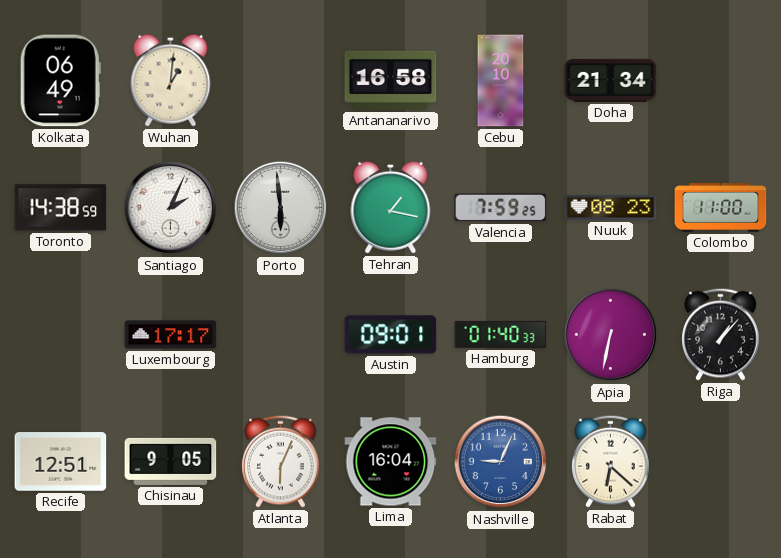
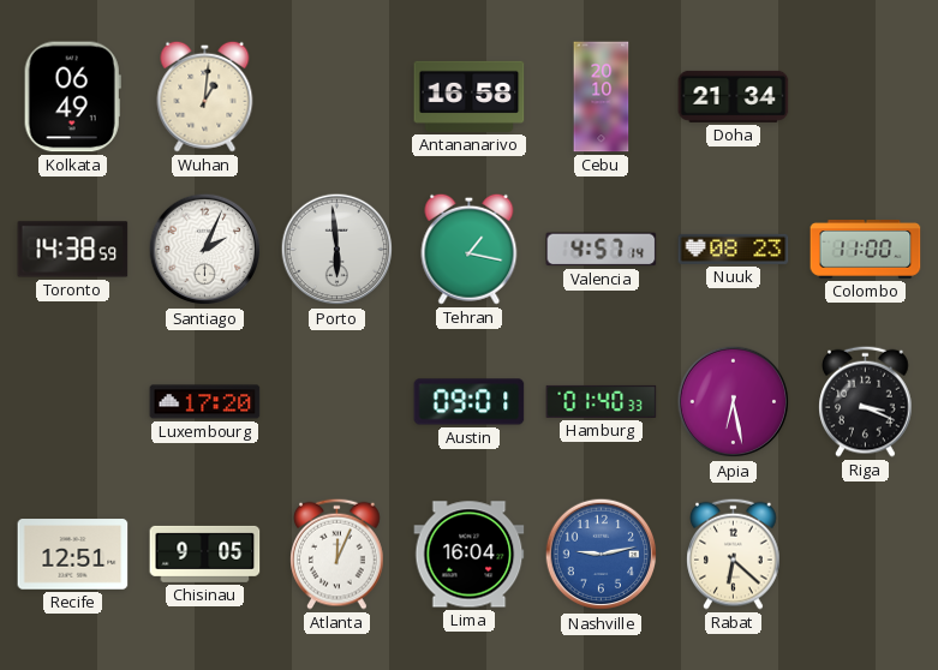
Valencia: 7:59 -> 4:57
Luxembourg: 17:17 -> 17:20
Apia: 6:32 -> 6:28
Riga: 1:07 -> 3:19
Atlanta: 6:04 -> 12:04
Nashville: 9:04 -> 9:13
